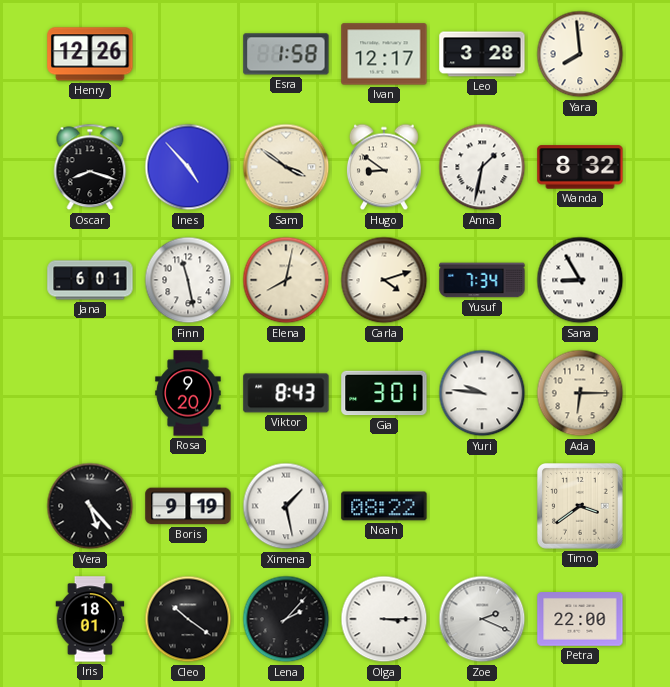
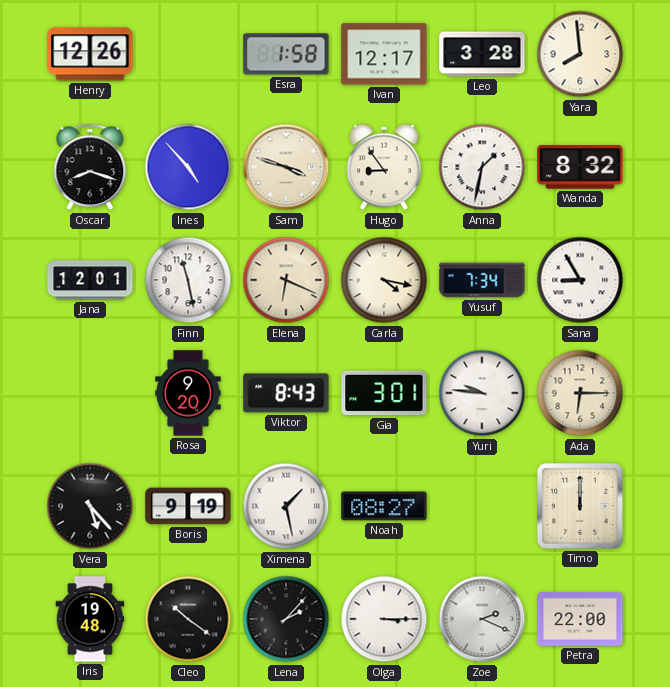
Sam: 3:51 -> 3:48
Hugo: 8:51 -> 8:54
Jana: 6:01 -> 12:01
Elena: 8:02 -> 6:19
Carla: 4:12 -> 4:17
Noah: 08:22 -> 08:27
Timo: 3:39 -> 12:00
Iris: 18:01 -> 19:48
